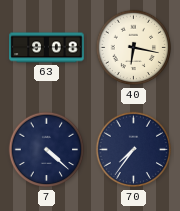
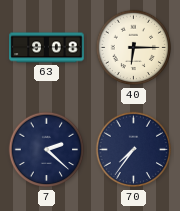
40: 6:17 -> 6:15
7: 4:22 -> 2:22
